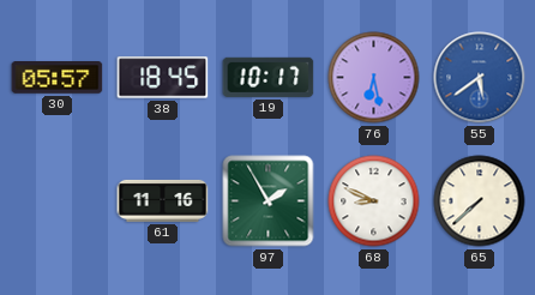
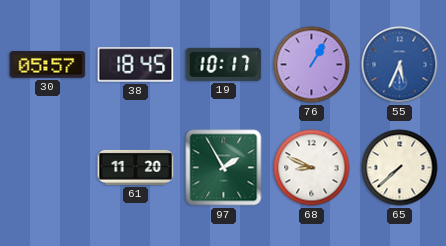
76: 6:28 -> 1:05
55: 5:39 -> 5:34
61: 11:16 -> 11:20
